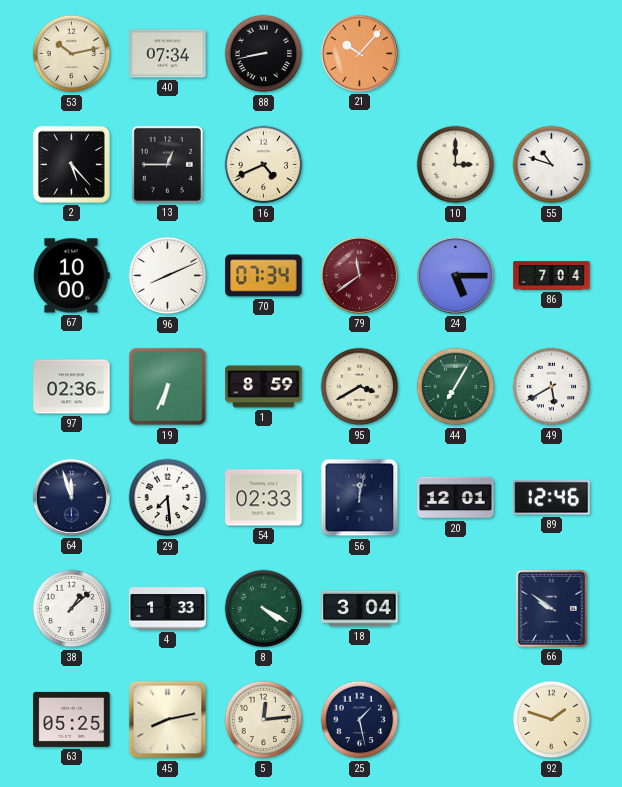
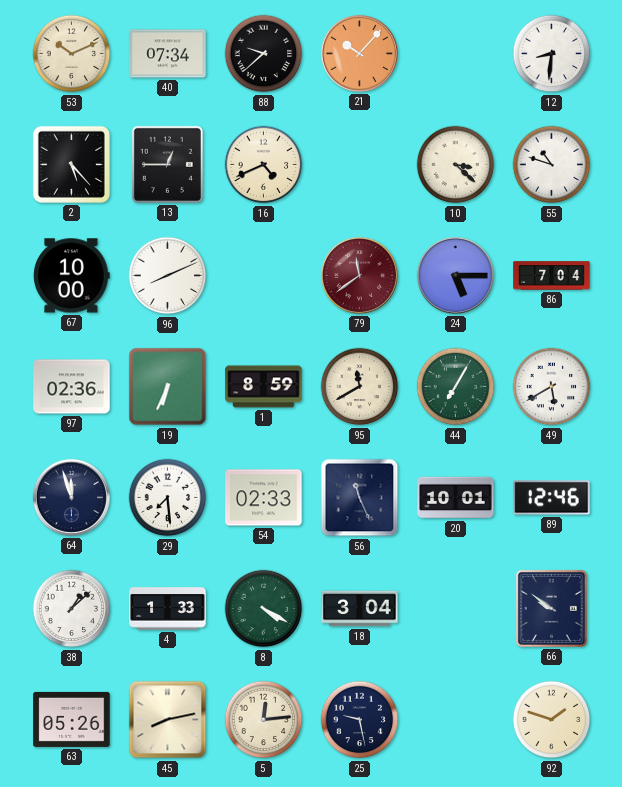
53: 10:13 -> 10:11
88: 8:43 -> 9:38
12: none -> 8:31
10: 3:00 -> 3:22
70: 07:34 -> none
95: 3:40 -> 11:40
56: 12:02 -> 11:26
20: 12:01 -> 10:01
63: 05:25 -> 05:26
25: 1:28 -> 9:28
